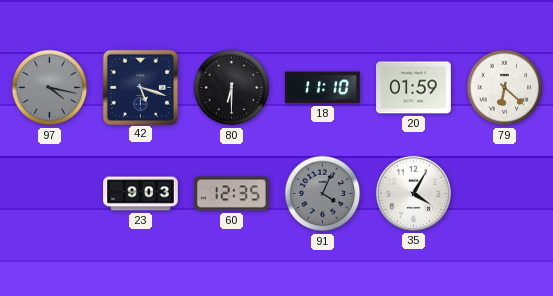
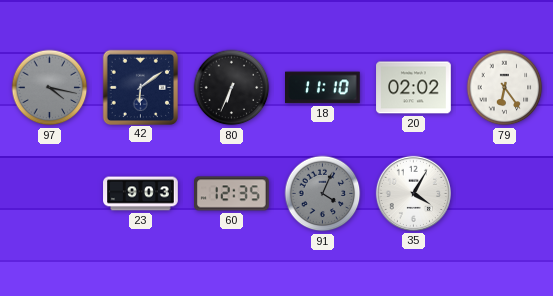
42: 5:18 -> 6:09
80: 6:30 -> 6:34
20: 01:59 -> 02:02
79: 6:22 -> 6:24
